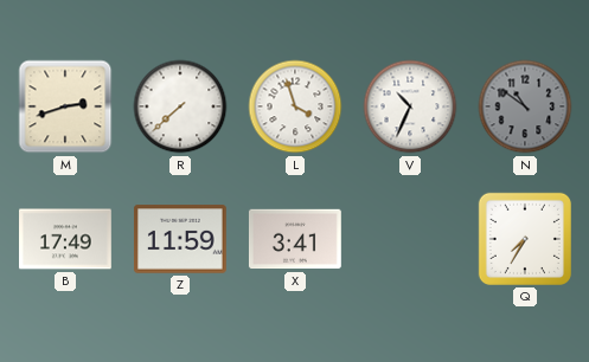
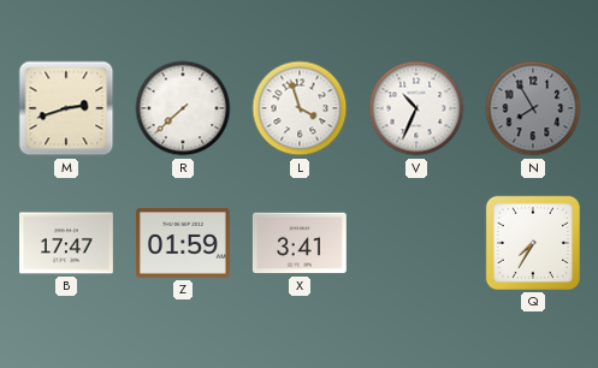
N: 10:51 -> 7:55
B: 17:49 -> 17:47
Z: 11:59 -> 01:59
